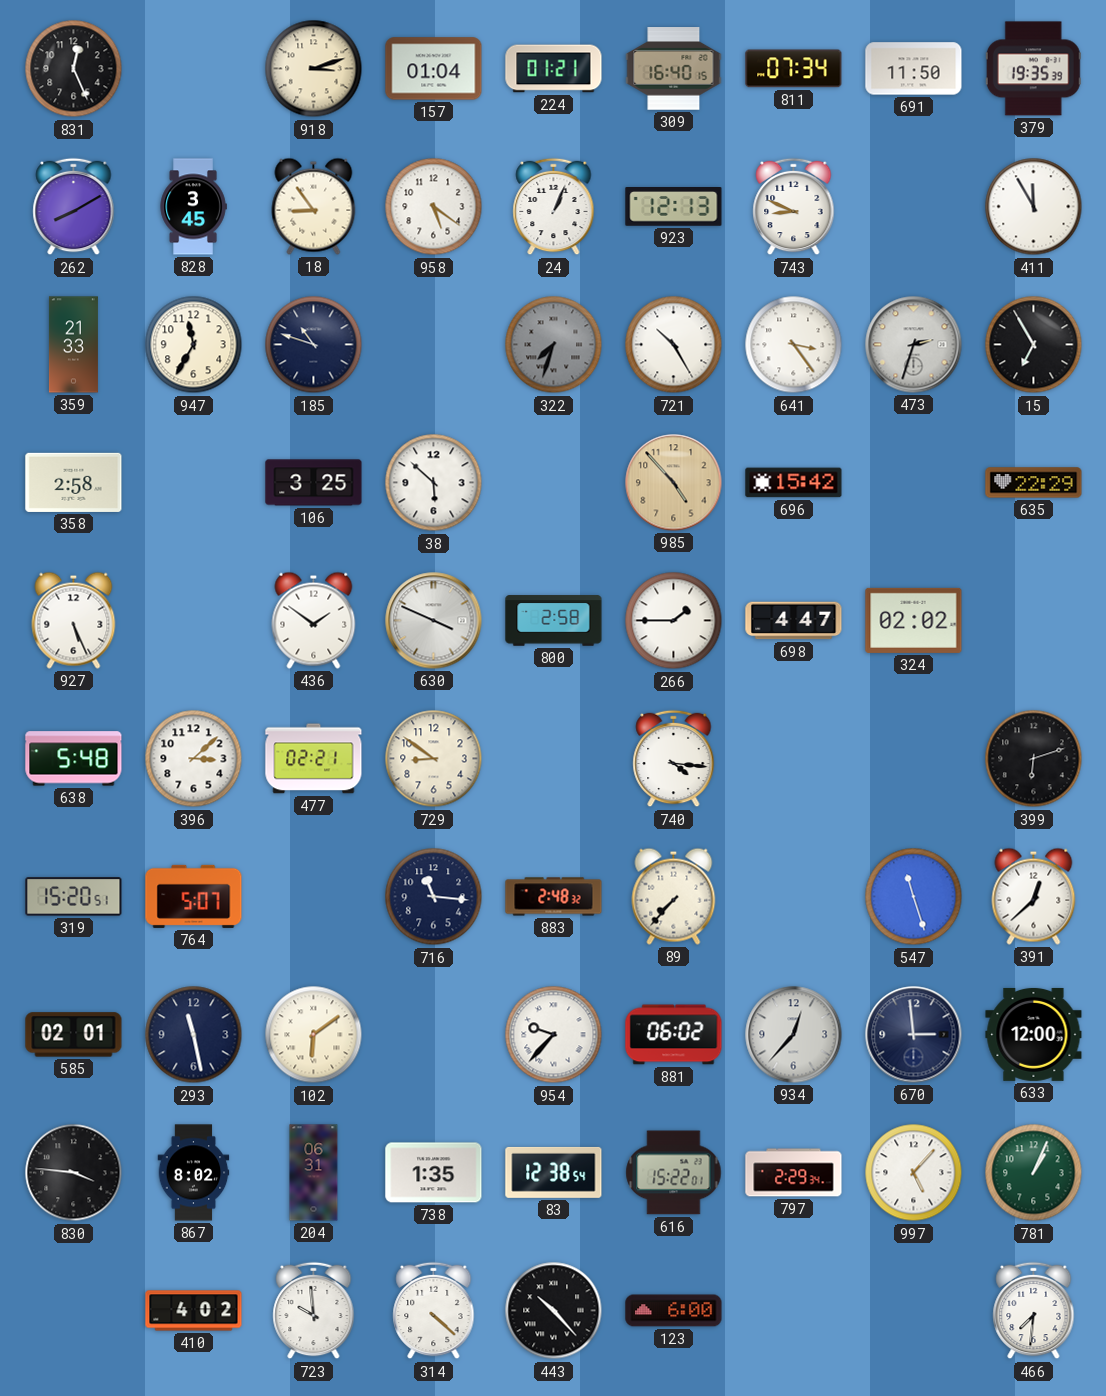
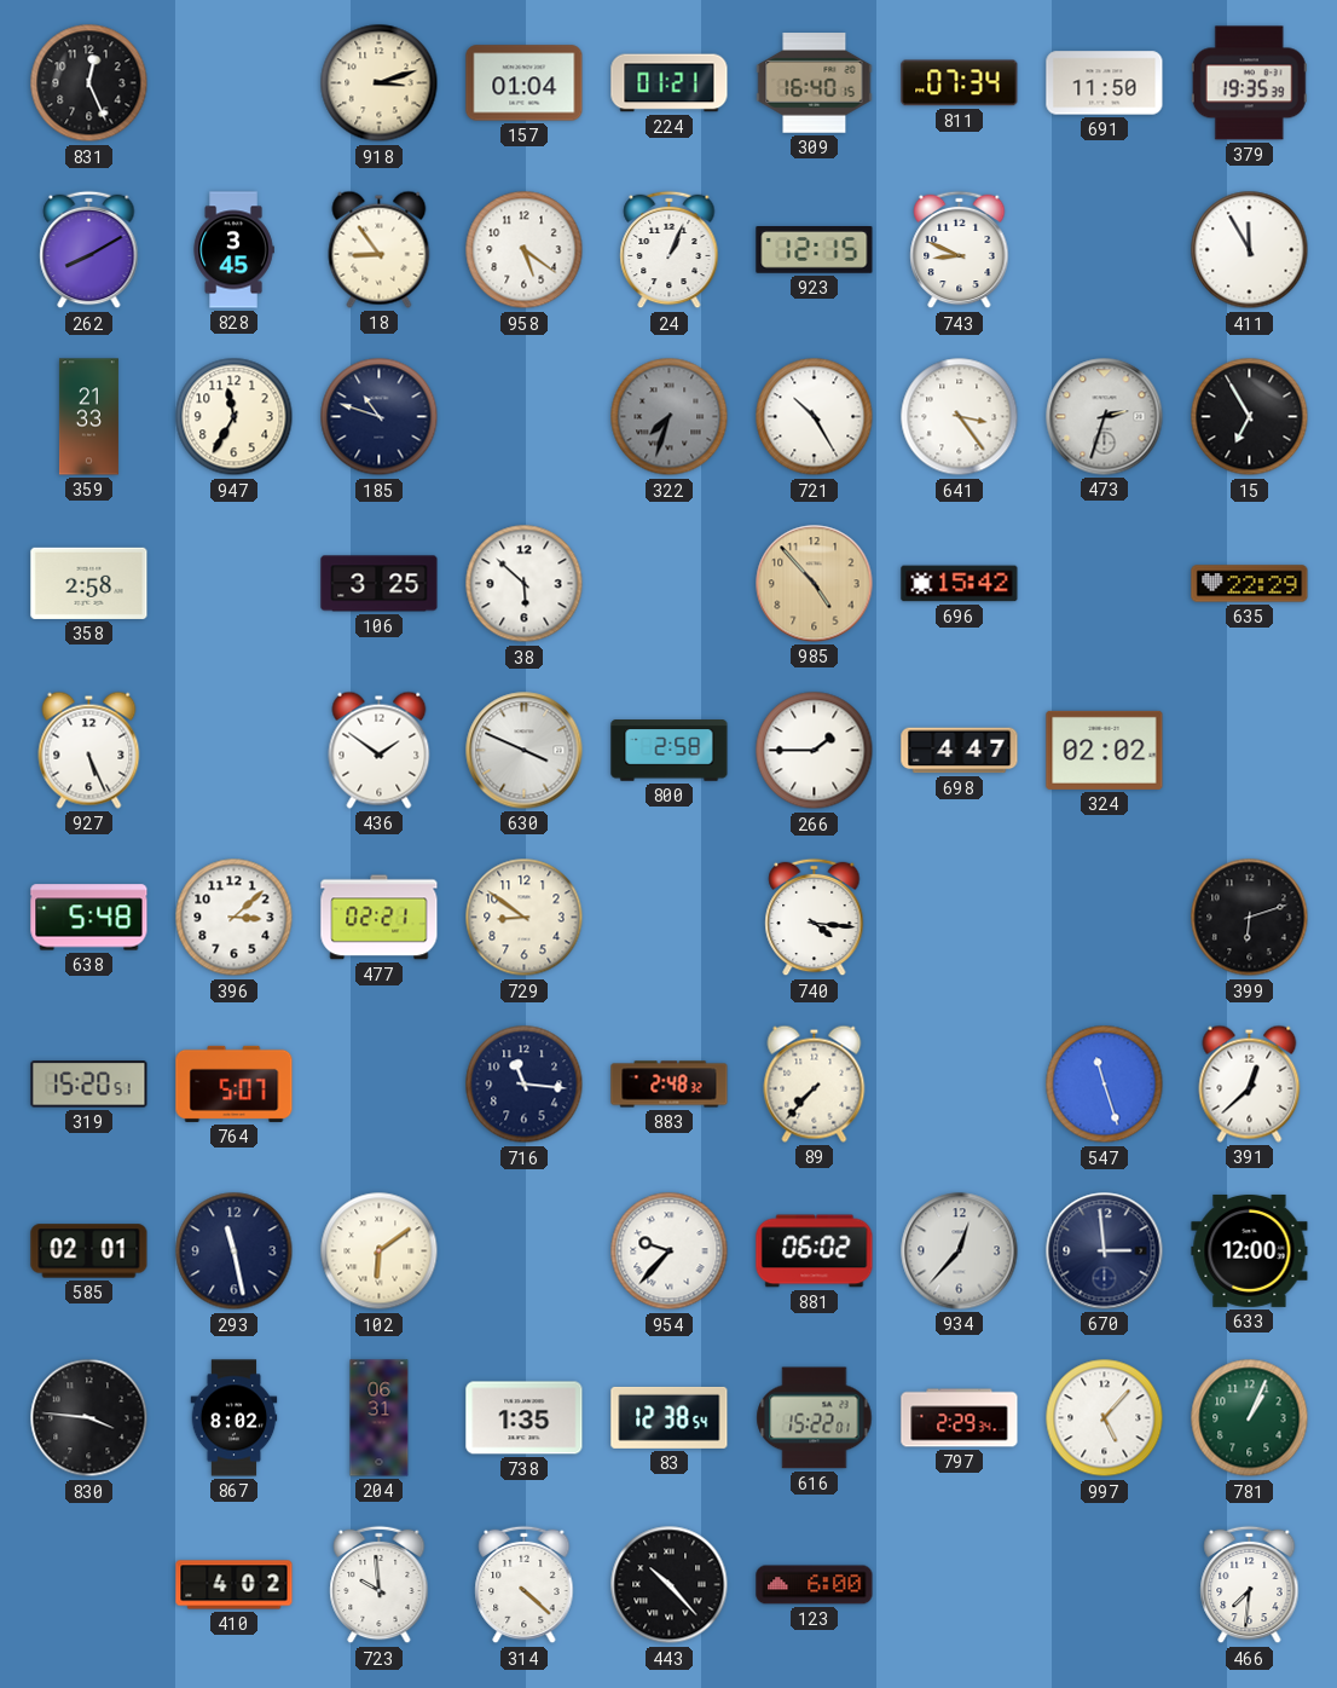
923: 12:13 -> 12:15
